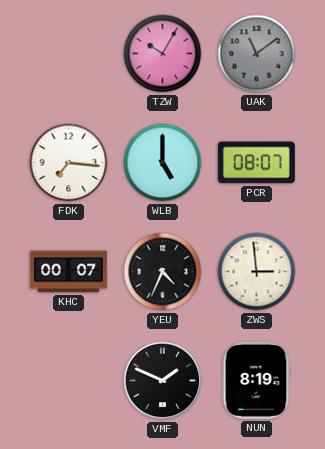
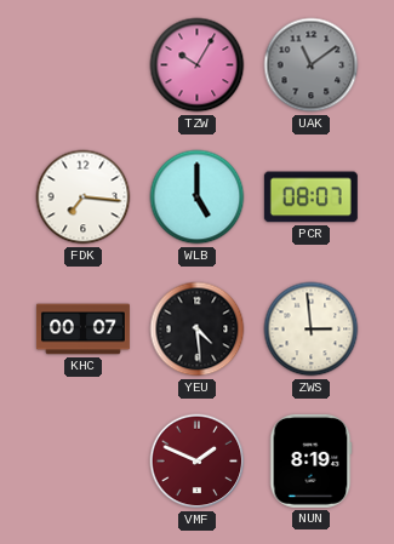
YEU: 4:34 -> 4:29
VMF dial: black -> burgundy
